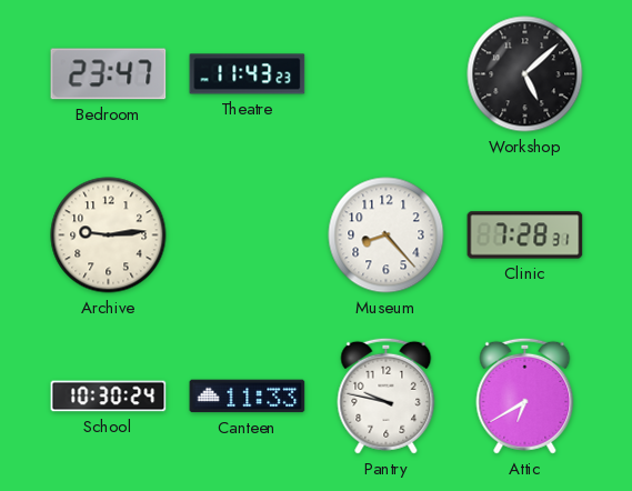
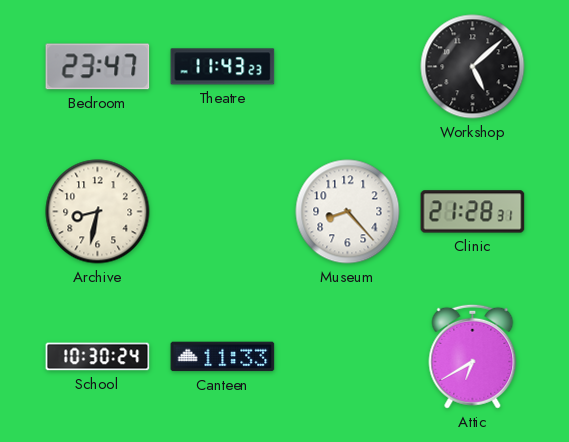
Archive: 9:14 -> 8:32
Clinic: 7:28 -> 21:28
Pantry: 9:47 -> none
